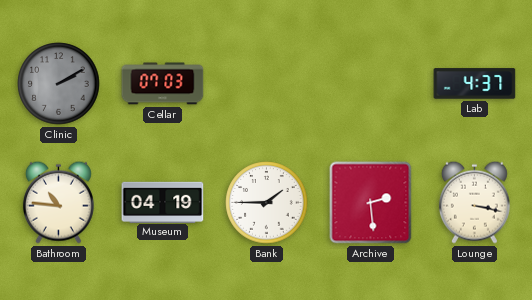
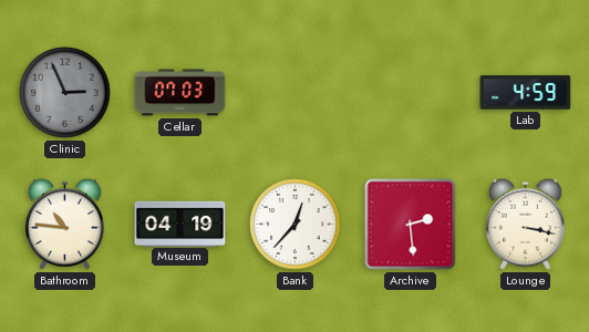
Clinic: 2:10 -> 2:56
Lab: 4:37 -> 4:59
Bank: 1:45 -> 12:37
